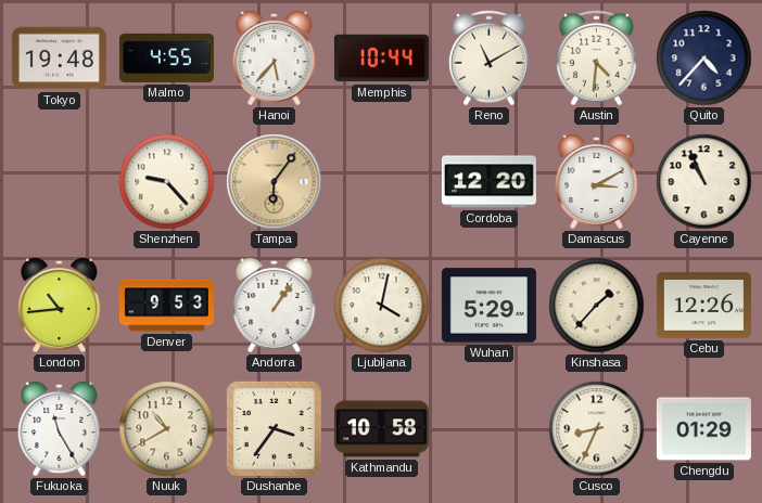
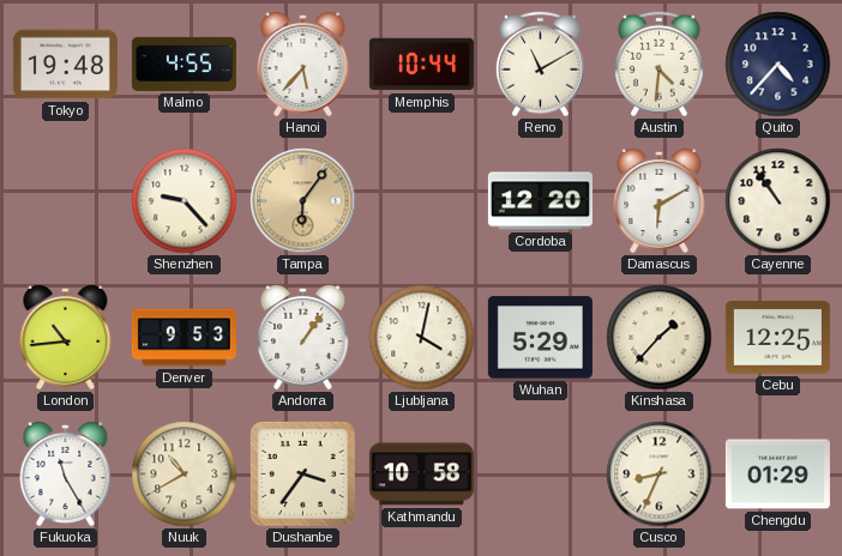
Damascus: 3:10 -> 6:10
Cayenne: 10:56 -> 10:54
Cebu: 12:26 -> 12:25
